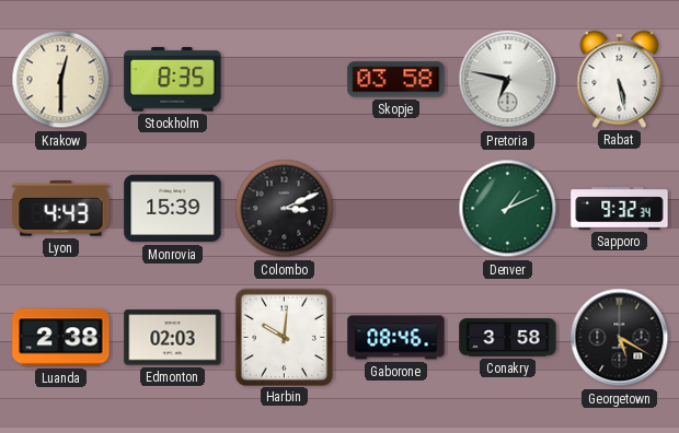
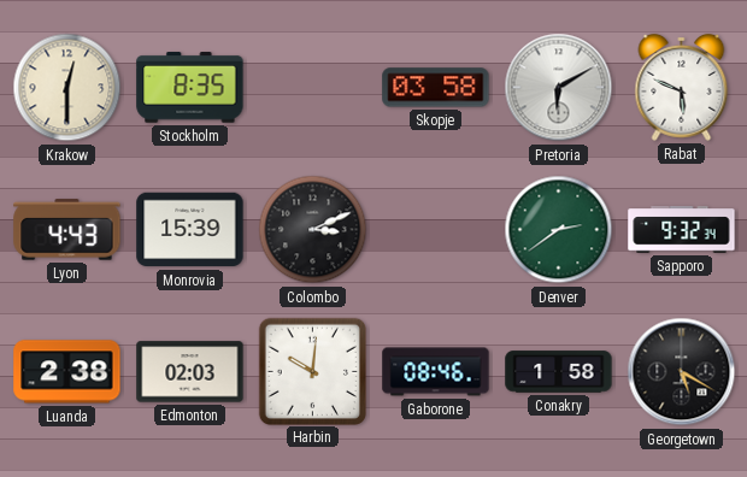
Pretoria: 6:47 -> 6:10
Rabat: 5:28 -> 5:49
Denver: 1:11 -> 2:39
Conakry: 3:58 -> 1:58
